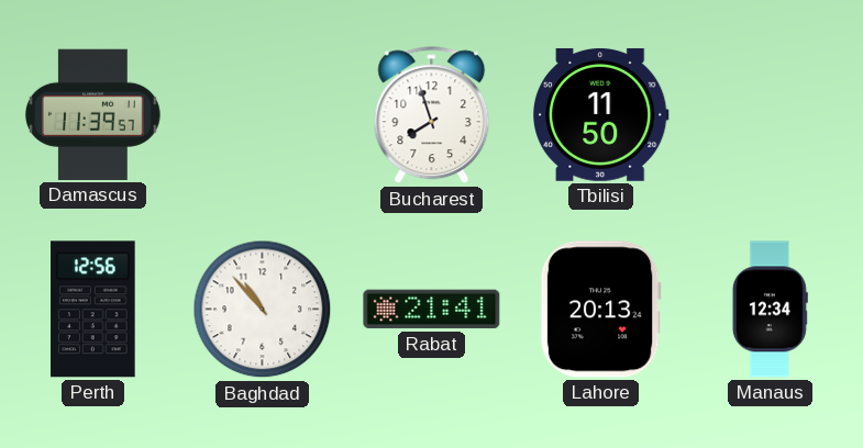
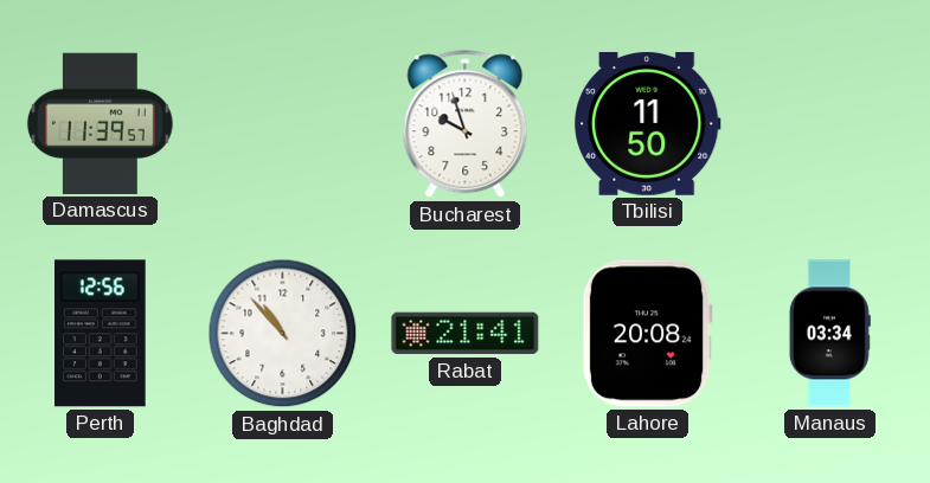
Bucharest: 7:57 -> 9:57
Lahore: 20:13 -> 20:08
Manaus: 12:34 -> 03:34
